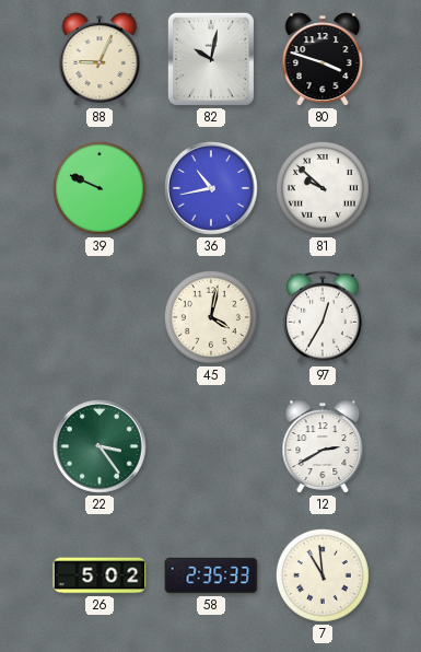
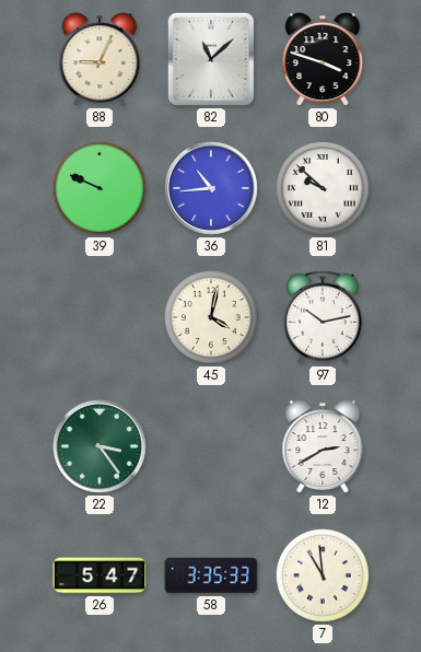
82: 10:02 -> 11:08
36: 10:43 -> 10:44
97: 12:35 -> 10:13
26: 5:02 -> 5:47
58: 2:35 -> 3:35
